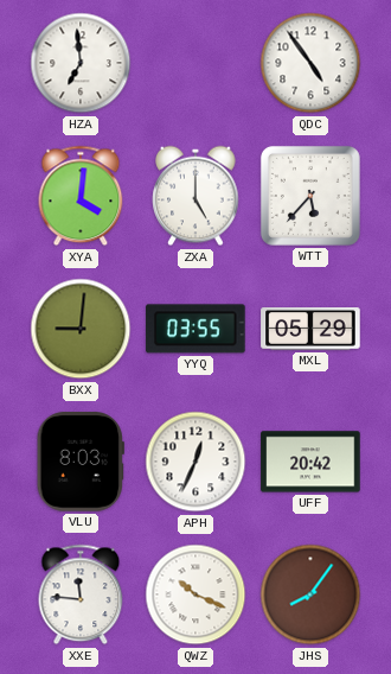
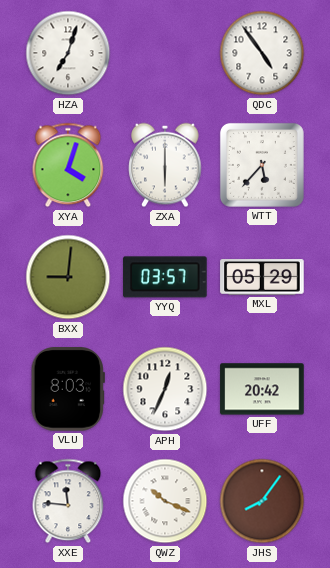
HZA: 6:59 -> 7:03
XYA: 4:01 -> 4:03
ZXA: 5:00 -> 6:00
YYQ: 03:55 -> 03:57
